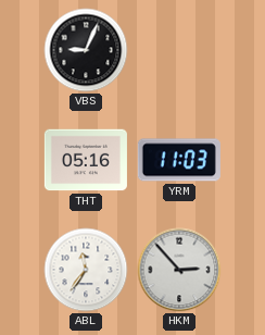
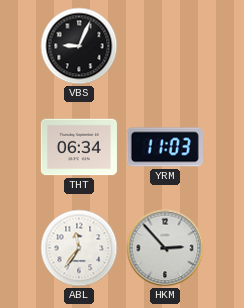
THT: 05:16 -> 06:34
